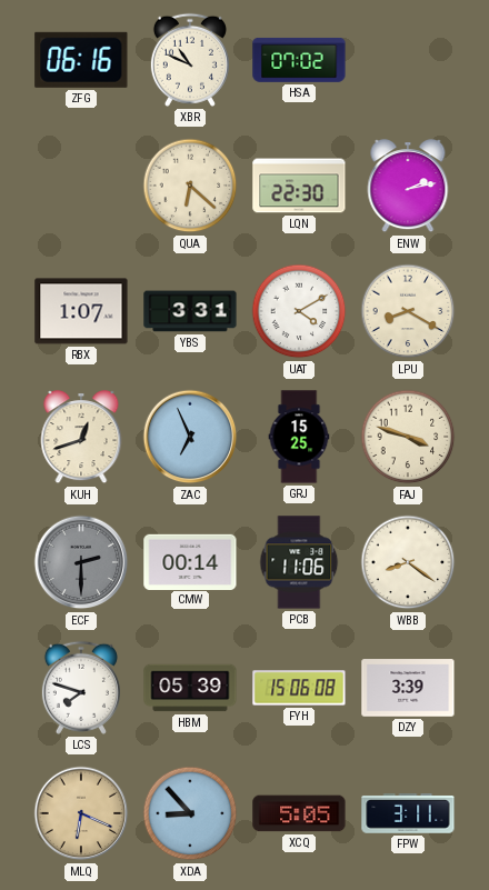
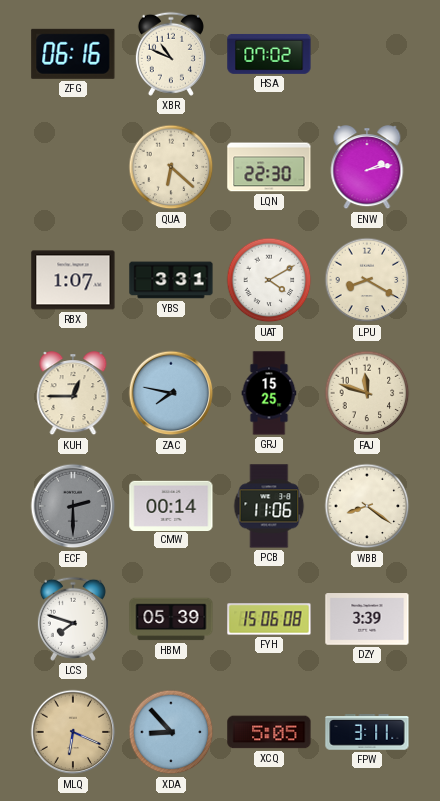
KUH: 12:42 -> 12:45
ZAC: 6:56 -> 7:47
FAJ: 3:48 -> 11:48
